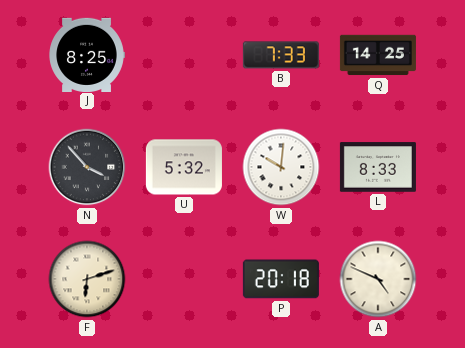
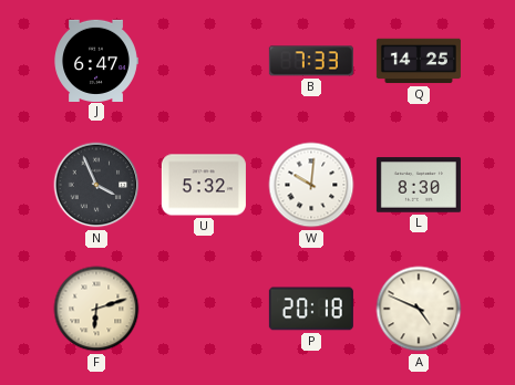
J: 8:25 -> 6:47
N: 3:53 -> 3:56
L: 8:33 -> 8:30
